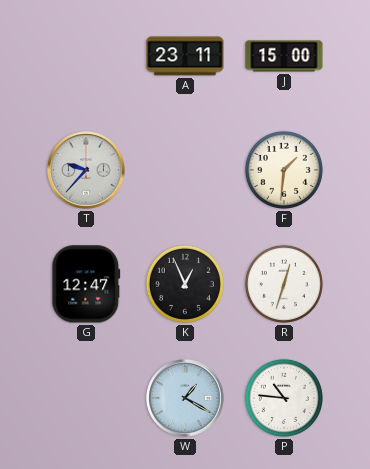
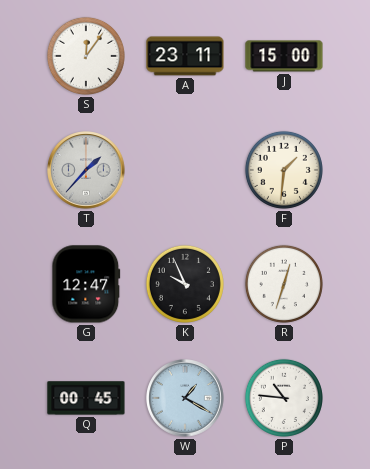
S: none -> 12:06
T: 9:37 -> 1:37
K: 12:56 -> 9:56
Q: none -> 00:45
